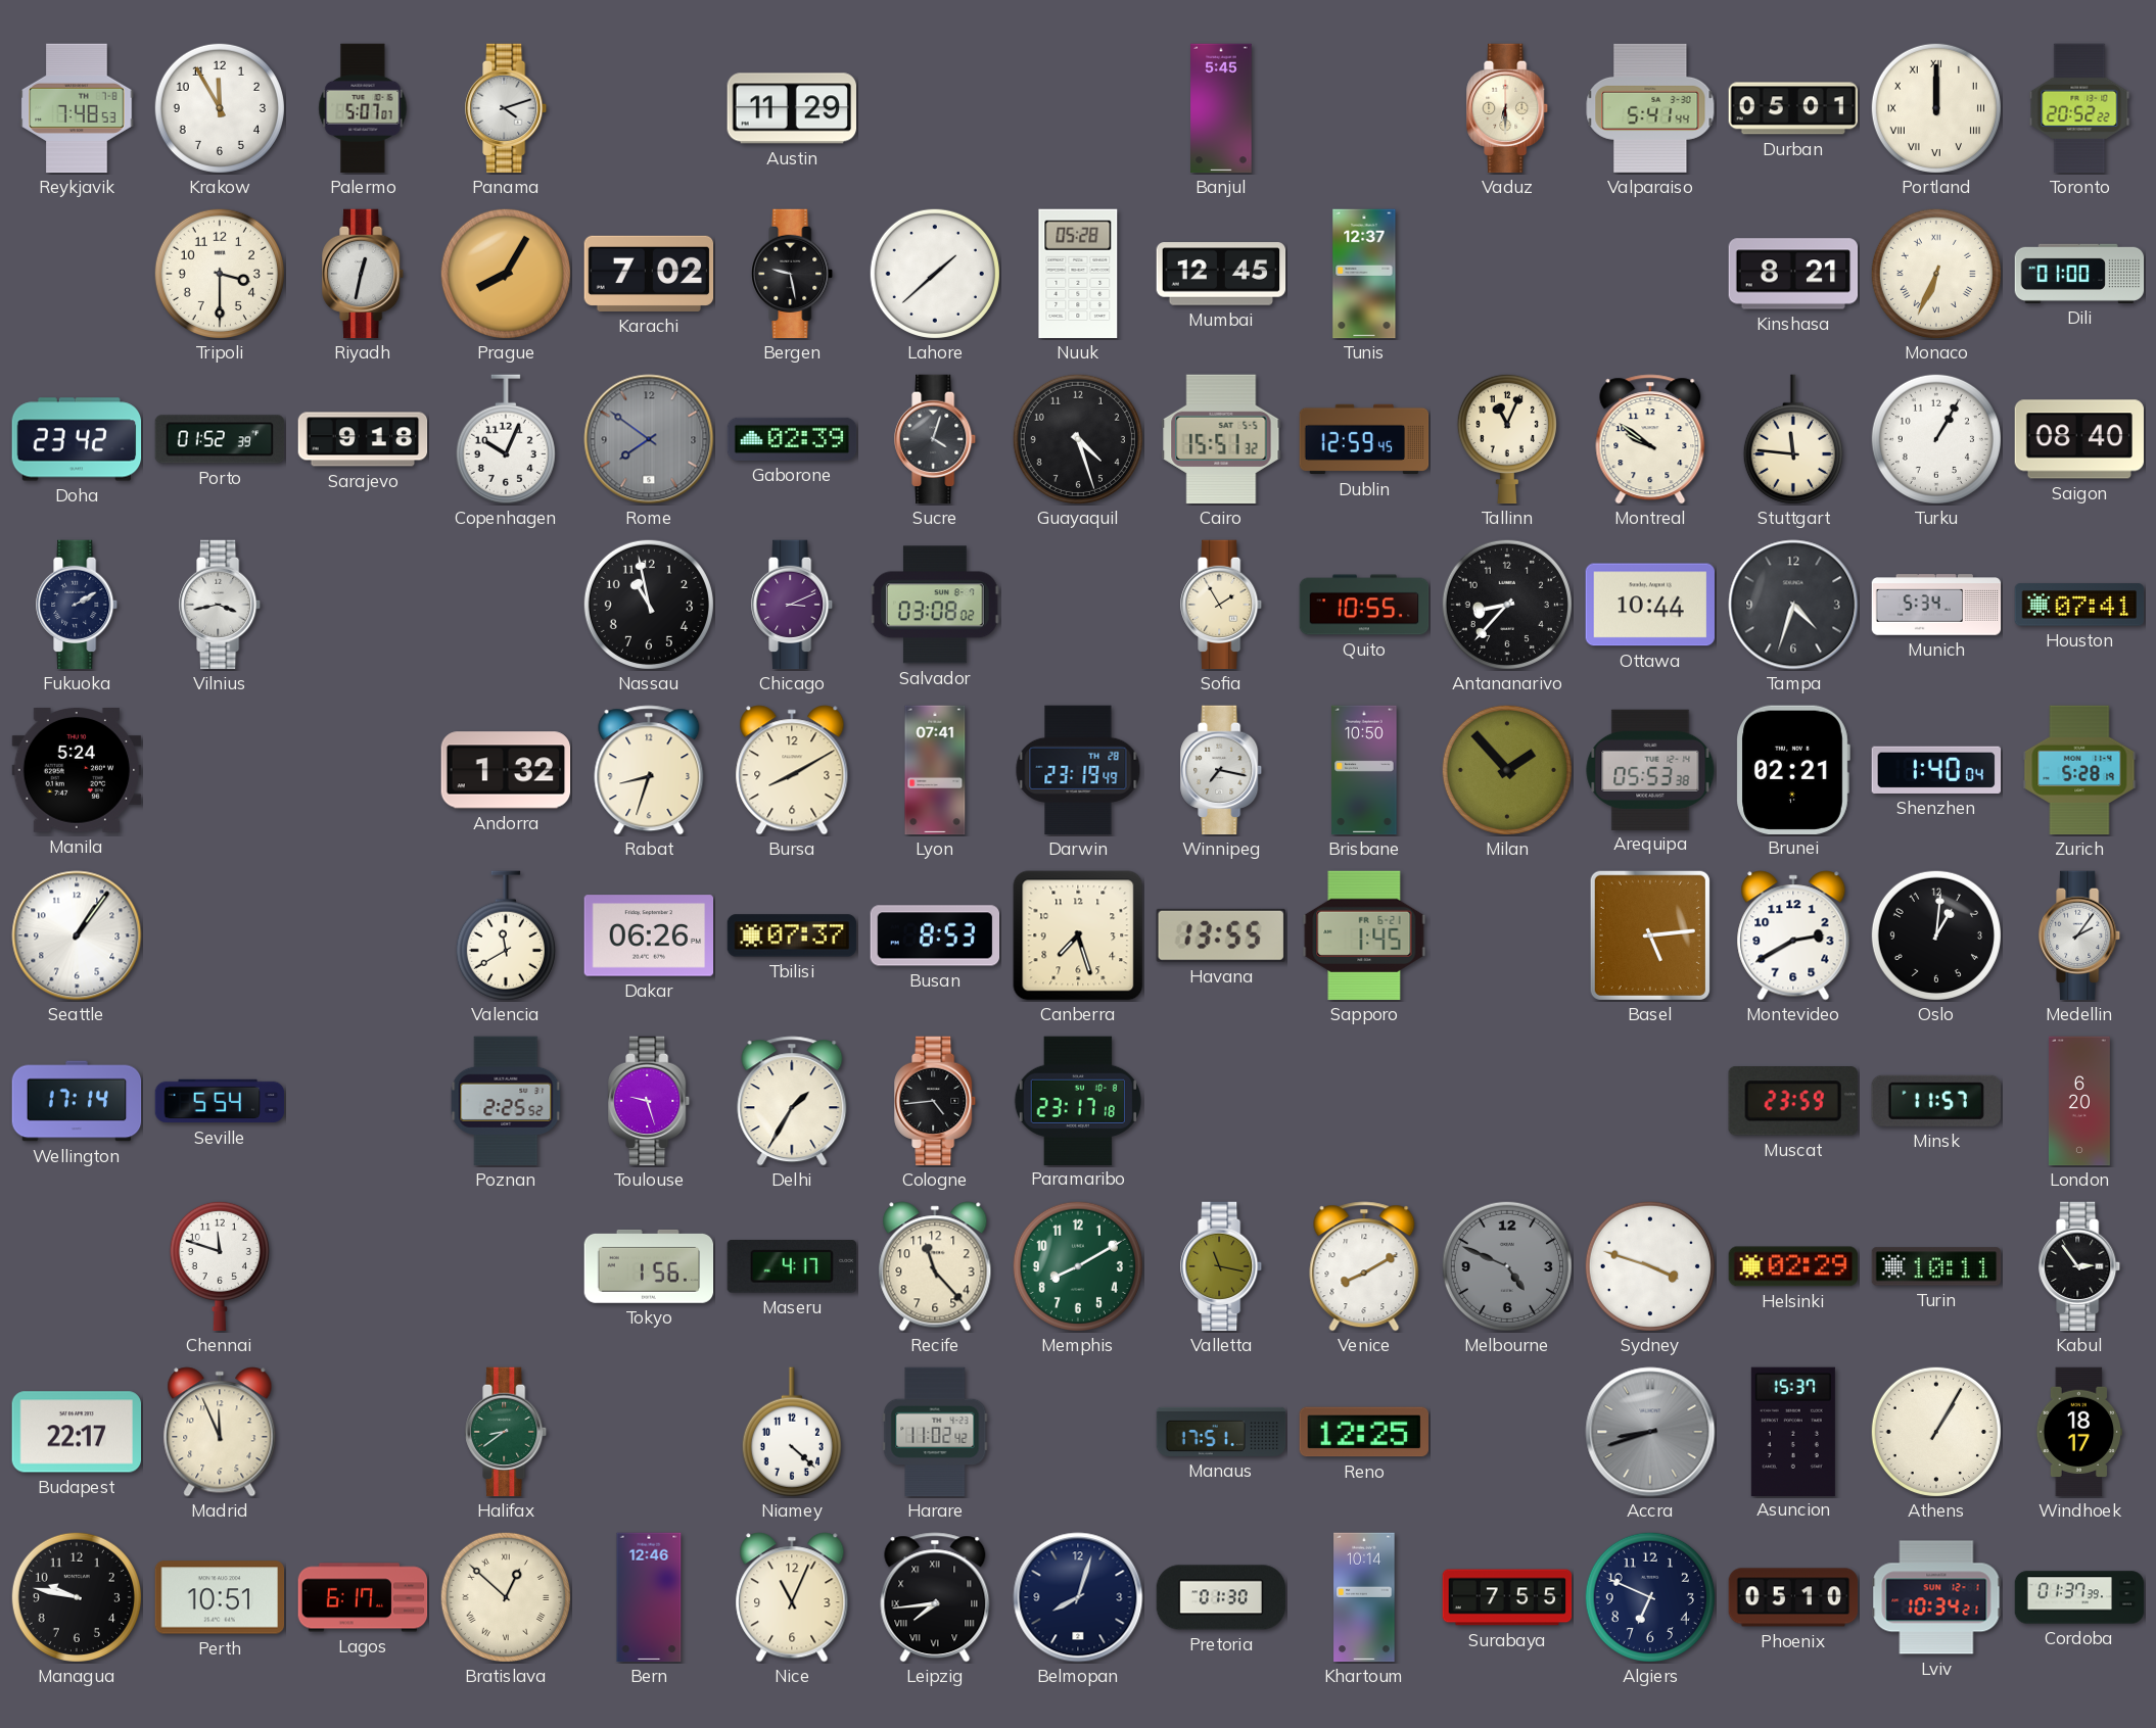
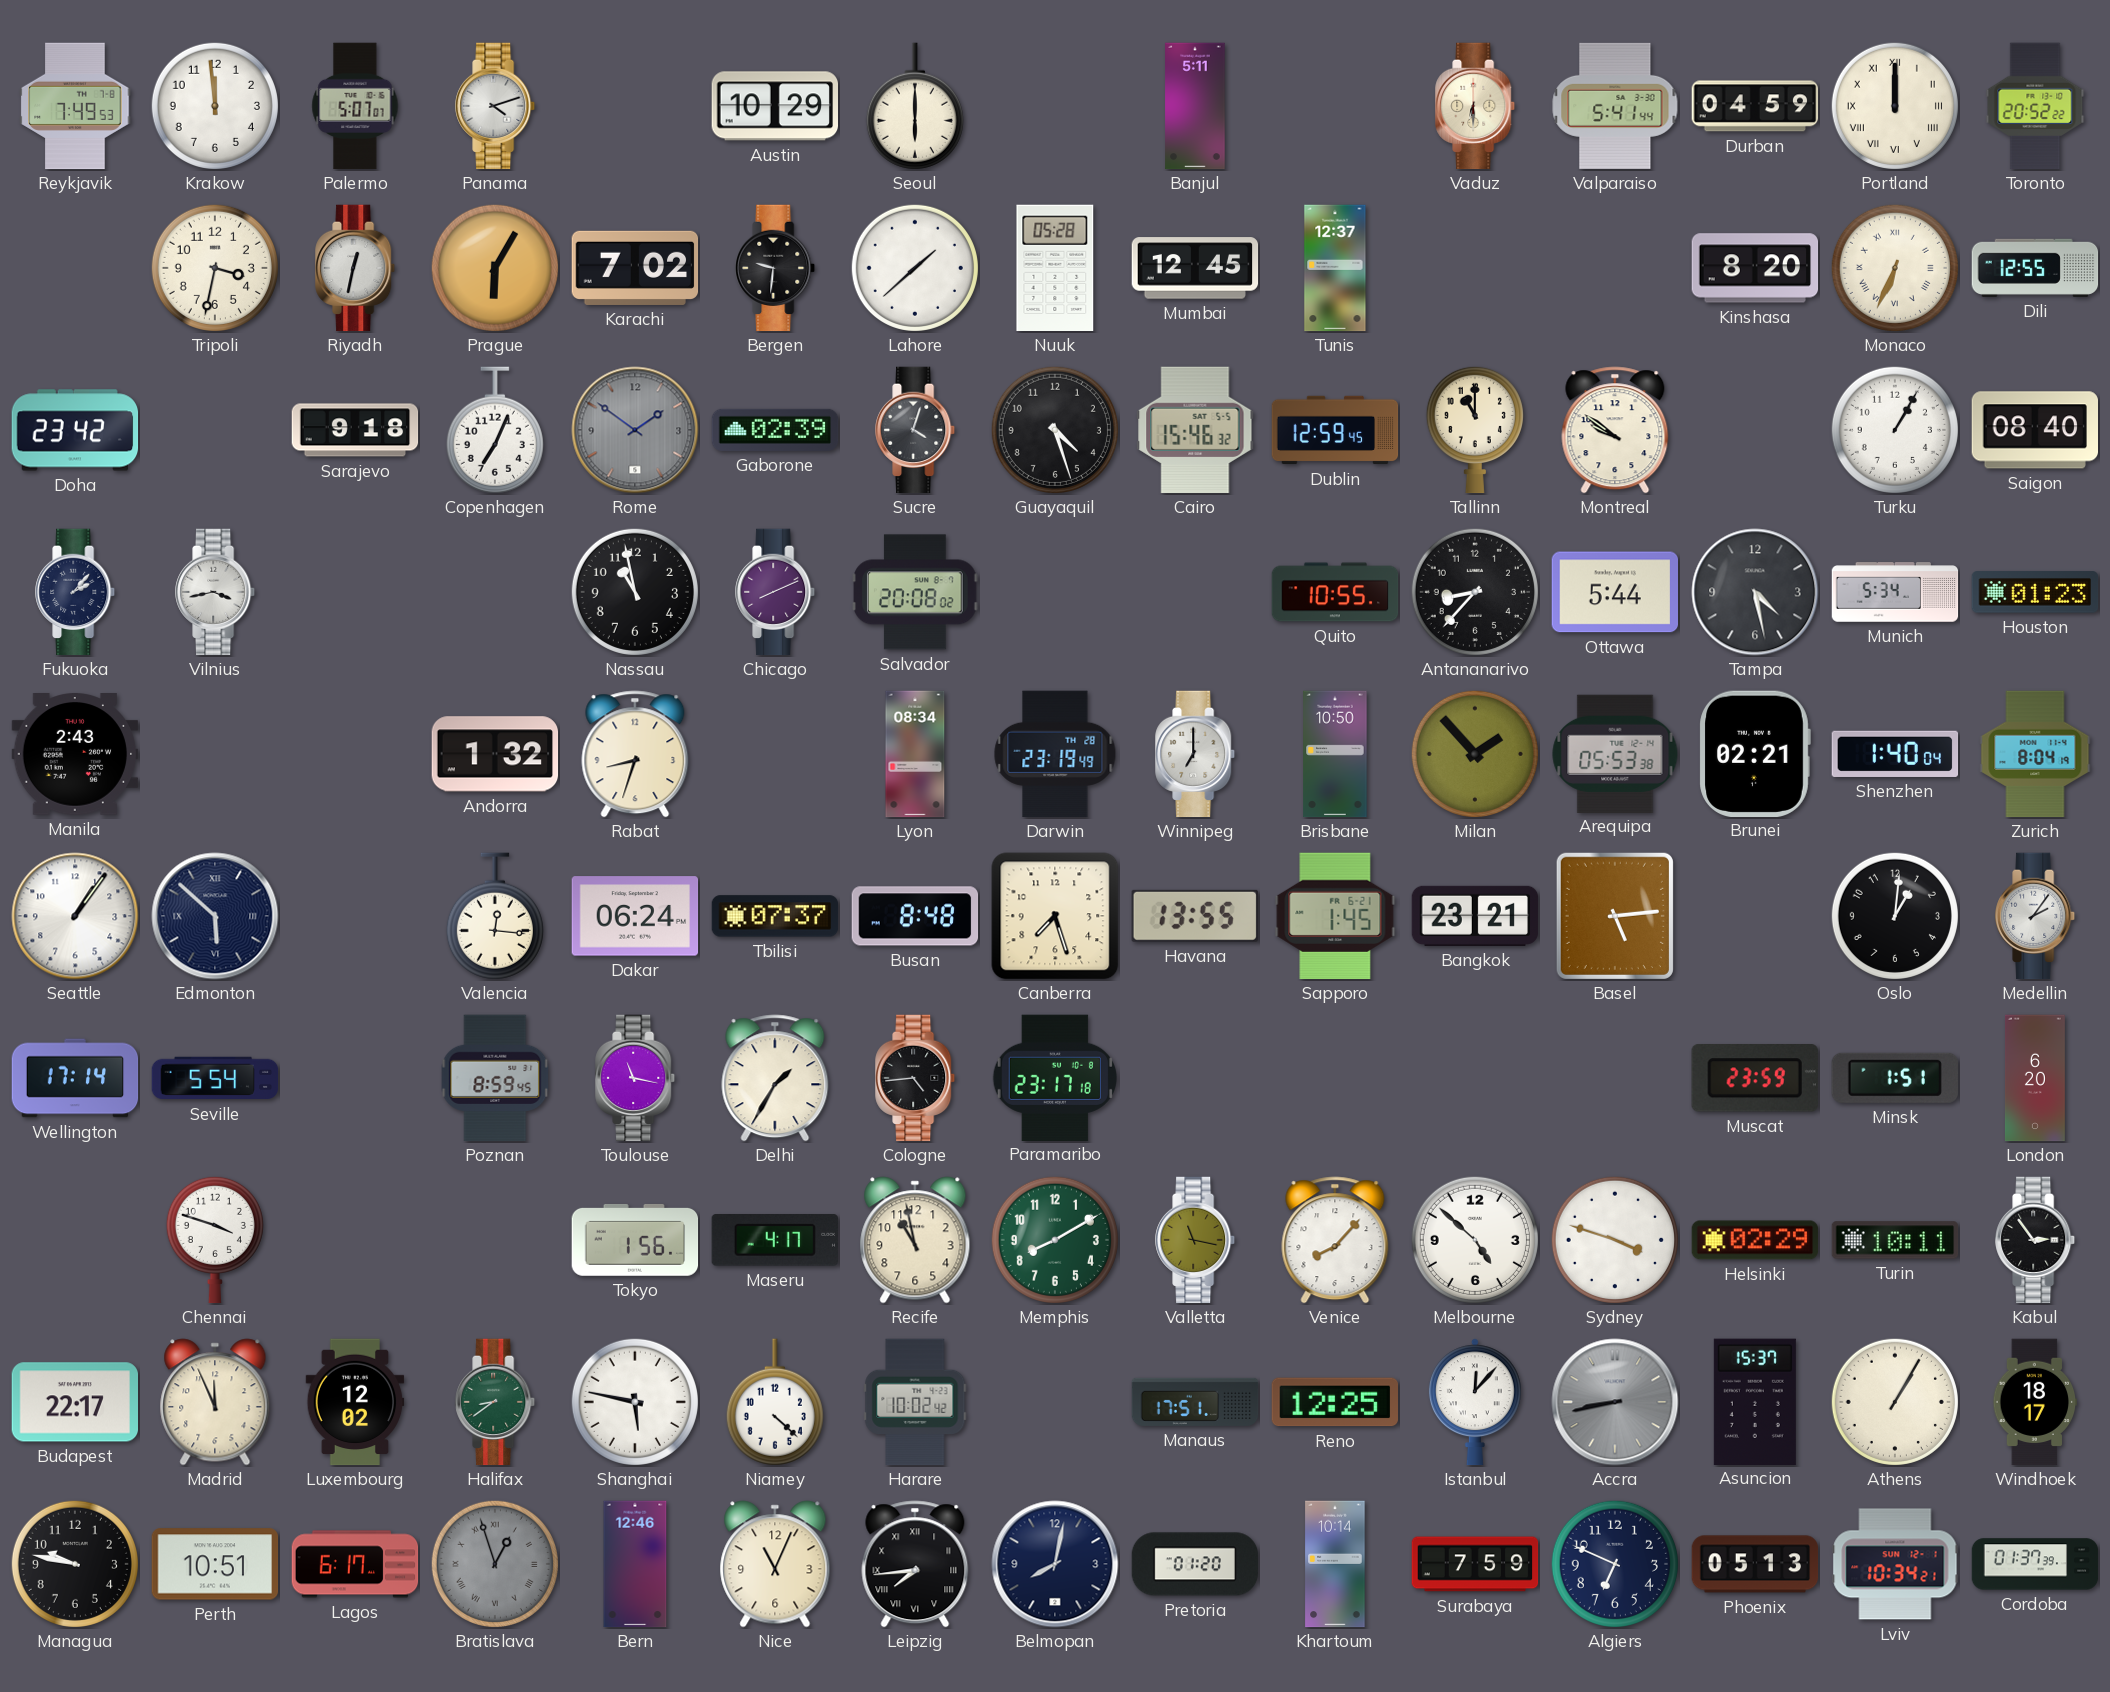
Reykjavik: 7:48 -> 7:49
Krakow: 11:55 -> 11:59
Austin: 11:29 -> 10:29
Seoul: none -> 6:00
Banjul: 5:45 -> 5:11
Durban: 05:01 -> 04:59
Tripoli: 3:30 -> 3:32
Prague: 8:05 -> 6:05
Bergen: 9:28 -> 9:31
Kinshasa: 8:21 -> 8:20
Dili: 01:00 -> 12:55
Porto: 01:52 -> none
Copenhagen: 10:04 -> 7:04
Rome: 7:51 -> 1:51
Cairo: 15:51 -> 15:46
Tallinn: 11:04 -> 11:00
Stuttgart: 11:46 -> none
Fukuoka: 2:10 -> 2:07
Chicago: 3:11 -> 8:11
Salvador: 03:08 -> 20:08
Sofia: 1:55 -> none
Ottawa: 10:44 -> 5:44
Tampa: 4:33 -> 4:28
Houston: 07:41 -> 01:23
Manila: 5:24 -> 2:43
Bursa: 8:10 -> none
Lyon: 07:41 -> 08:34
Winnipeg: 7:17 -> 7:00
Zurich: 5:28 -> 8:04
Edmonton: none -> 5:52
Valencia: 11:40 -> 12:16
Dakar: 06:26 -> 06:24
Busan: 8:53 -> 8:48
Bangkok: none -> 23:21
Montevideo: 2:40 -> none
Poznan: 2:25 -> 8:59
Toulouse: 9:27 -> 11:17
Minsk: 11:57 -> 1:51
Chennai: 11:48 -> 3:48
Recife: 11:23 -> 10:58
Venice: 8:10 -> 8:07
Melbourne: 4:49 -> 4:52
Melbourne dial: grey -> white
Luxembourg: none -> 12:02
Shanghai: none -> 5:47
Harare: 11:02 -> 10:02
Istanbul: none -> 12:07
Accra: 8:42 -> 8:43
Bratislava: 12:52 -> 12:57
Bratislava dial: cream -> grey
Belmopan: 8:03 -> 8:02
Pretoria: 01:30 -> 01:20
Surabaya: 7:55 -> 7:59
Phoenix: 05:10 -> 05:13
